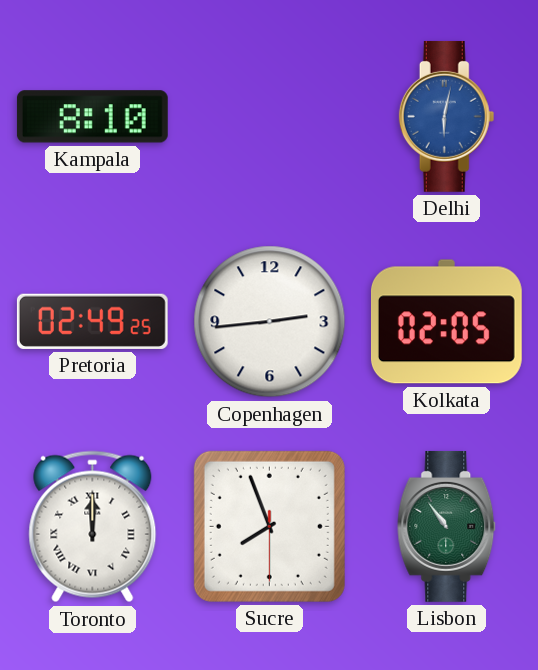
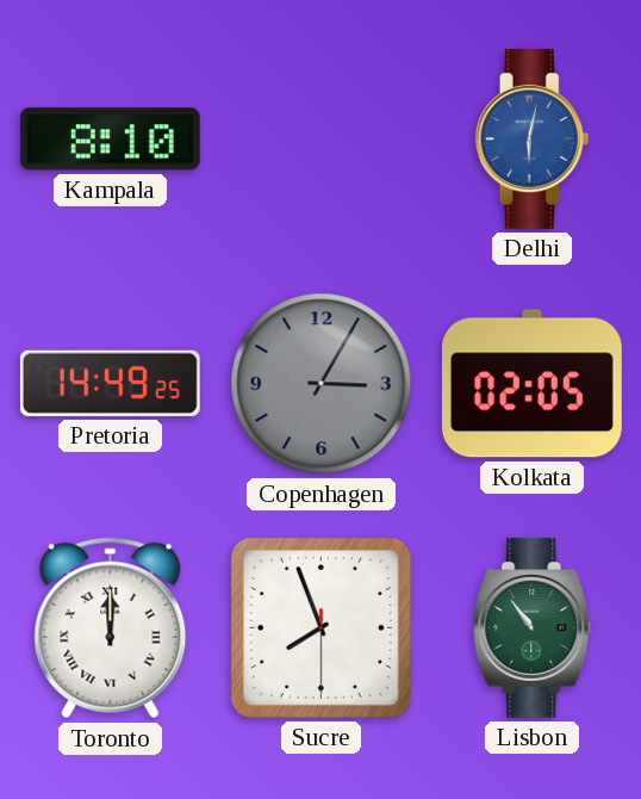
Pretoria: 02:49 -> 14:49
Copenhagen: 2:44 -> 3:05
Copenhagen dial: white -> grey
